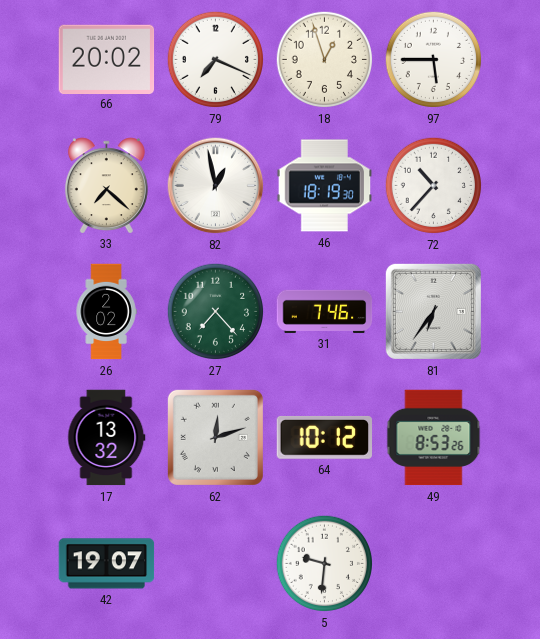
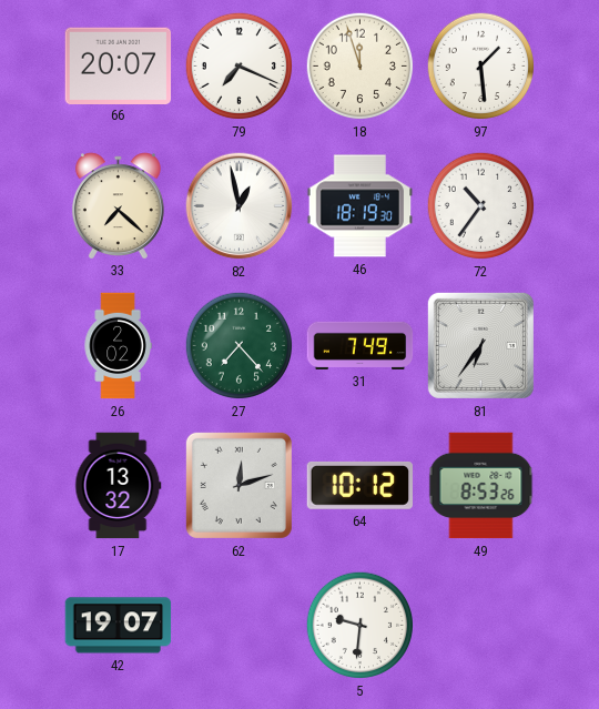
66: 20:02 -> 20:07
18: 12:57 -> 11:57
97: 5:45 -> 1:29
72: 10:37 -> 10:36
31: 7:46 -> 7:49
